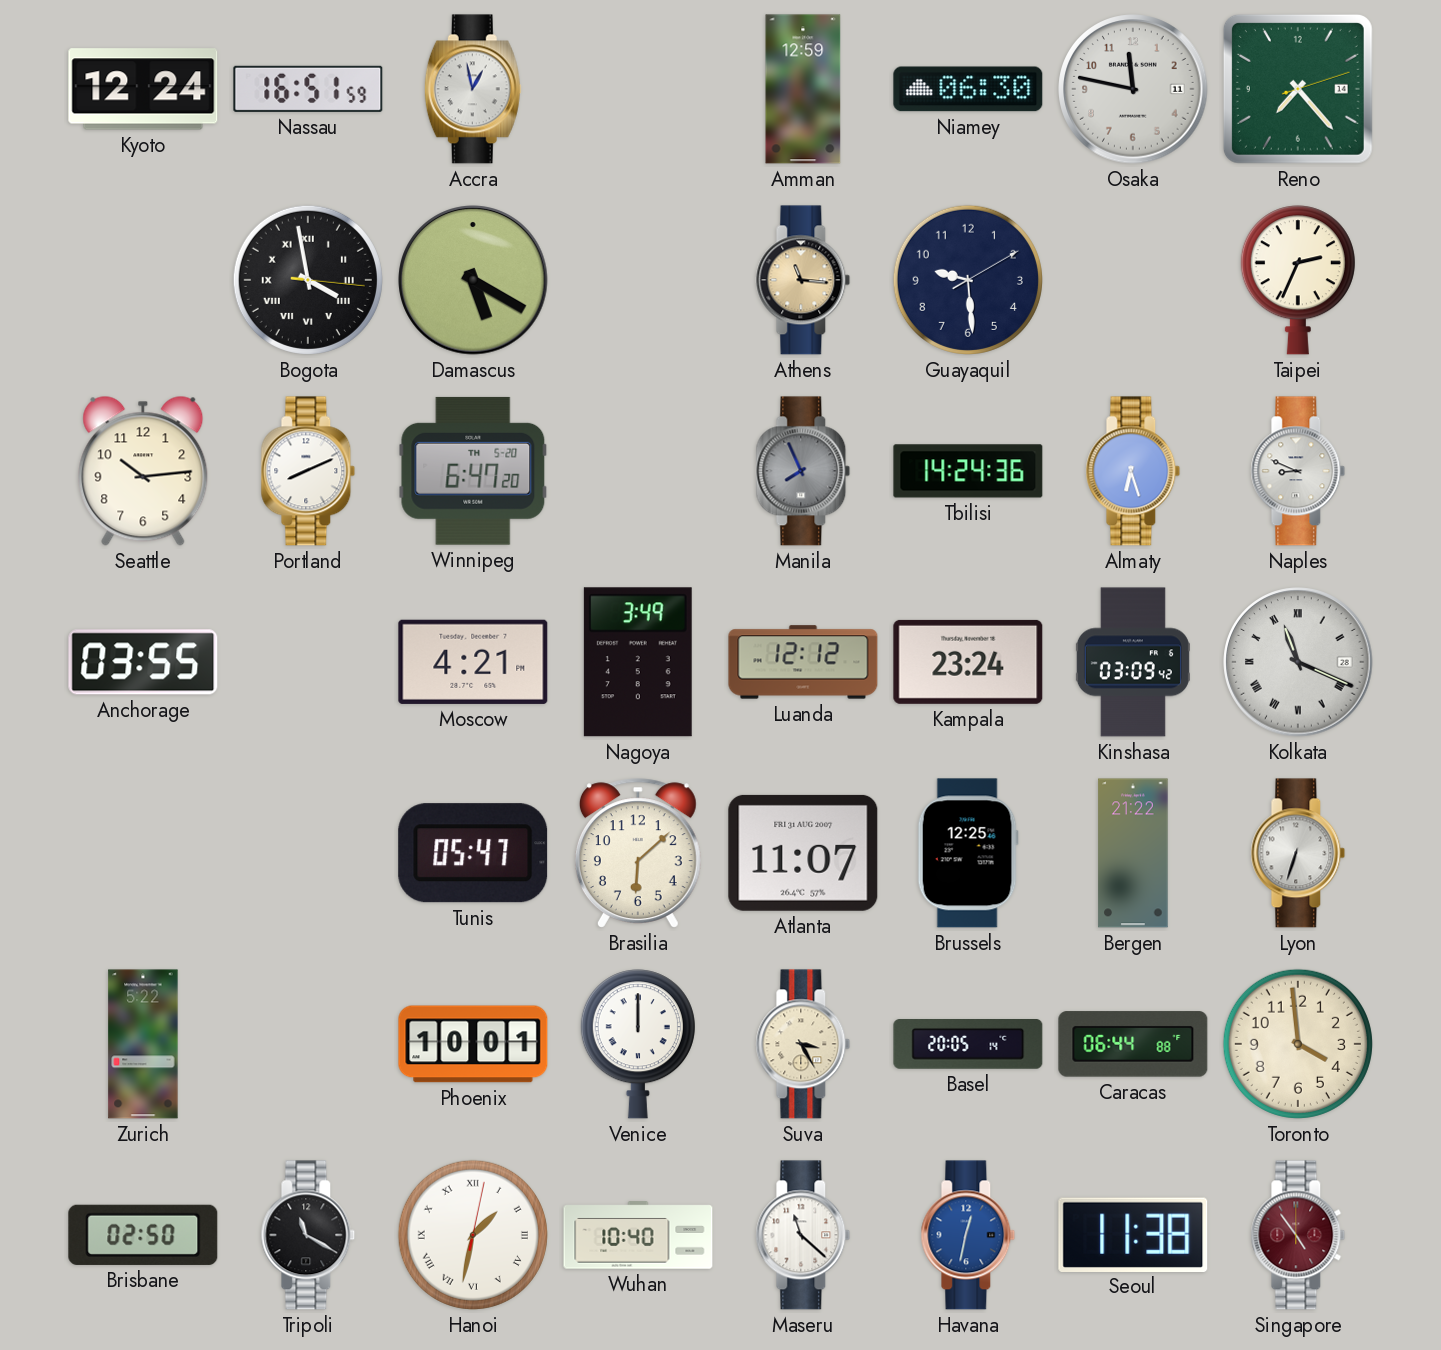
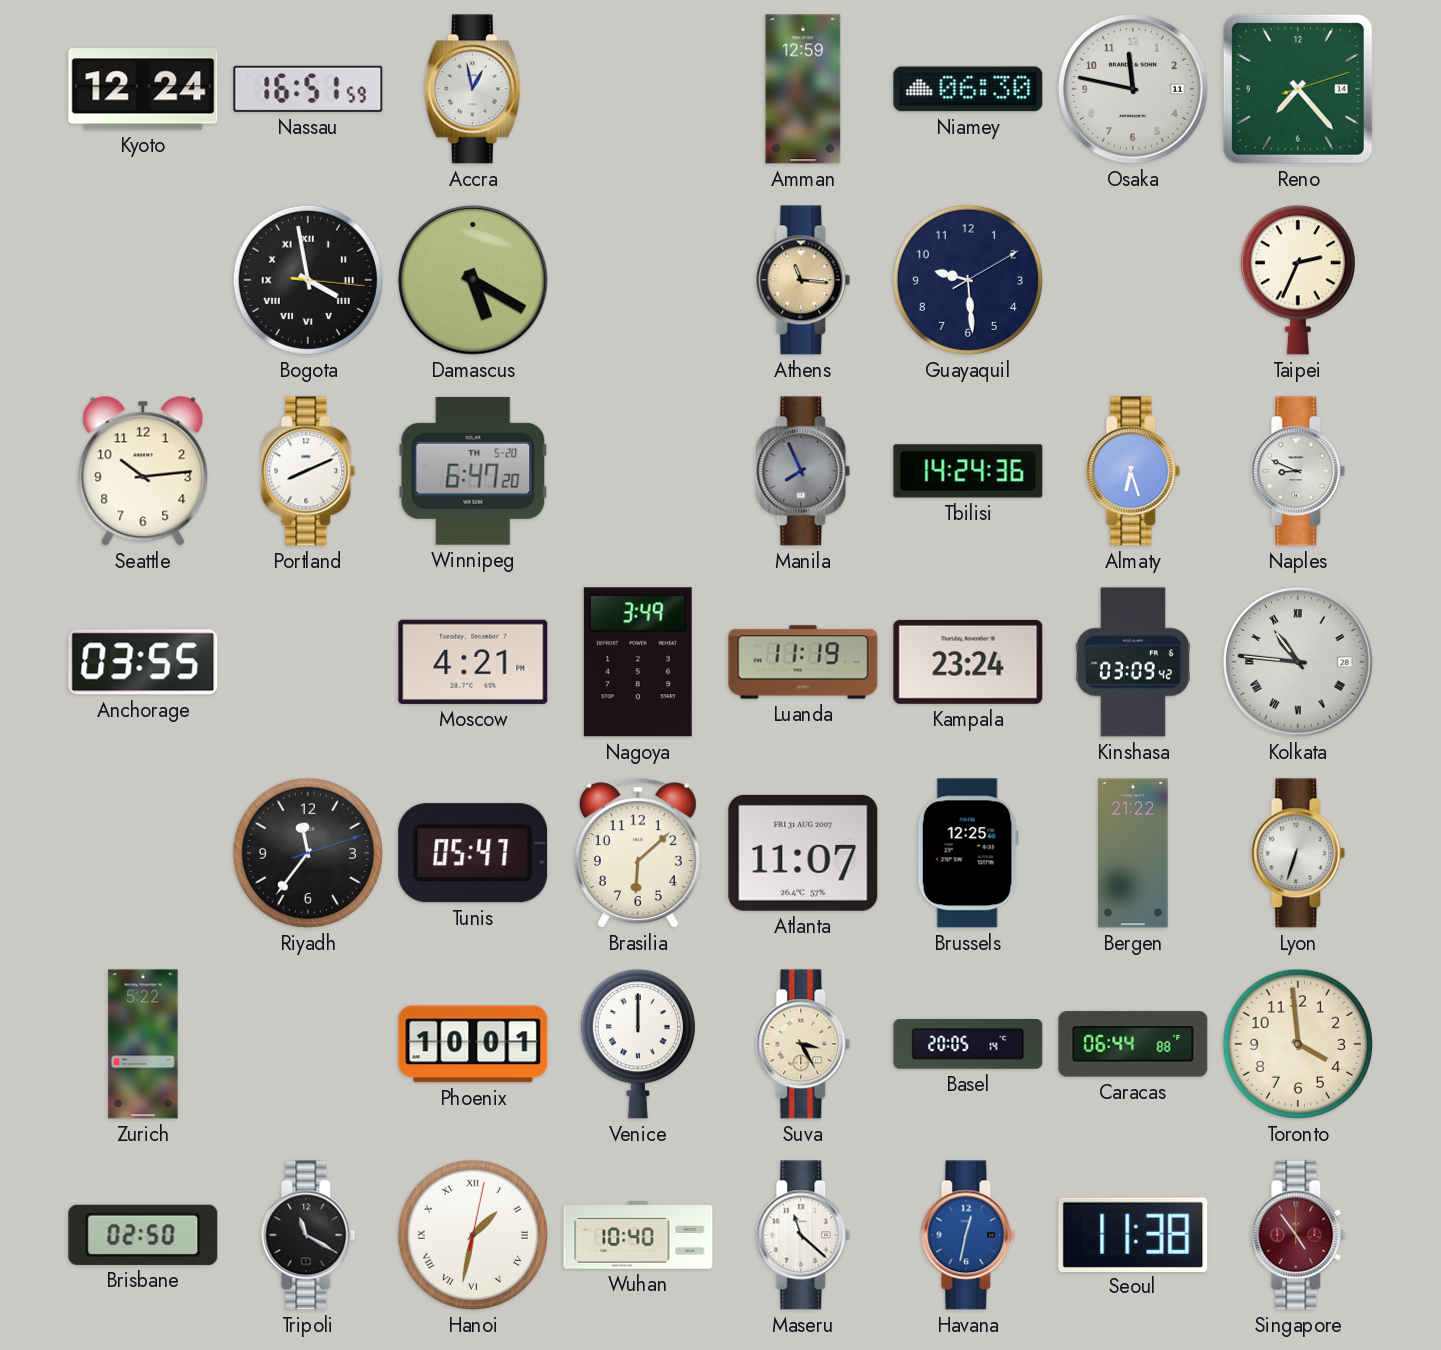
Luanda: 12:12 -> 11:19
Kolkata: 11:19 -> 10:46
Riyadh: none -> 11:36
